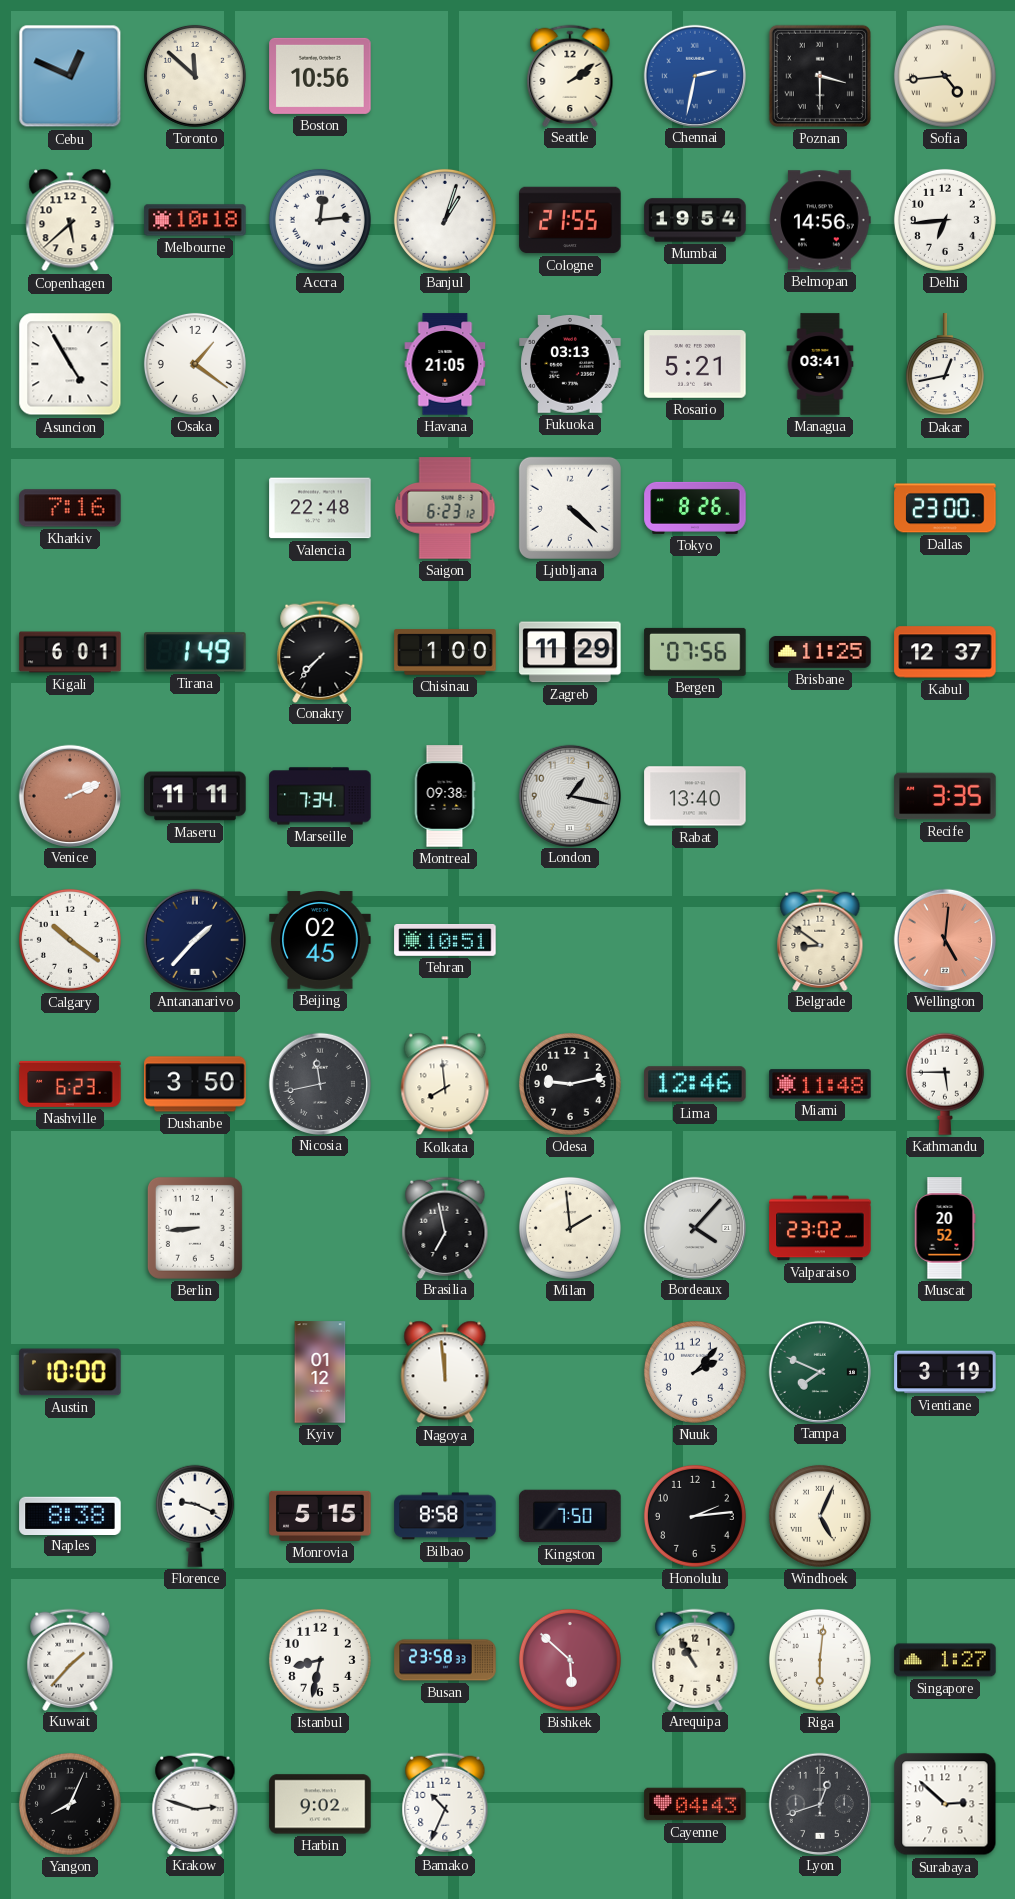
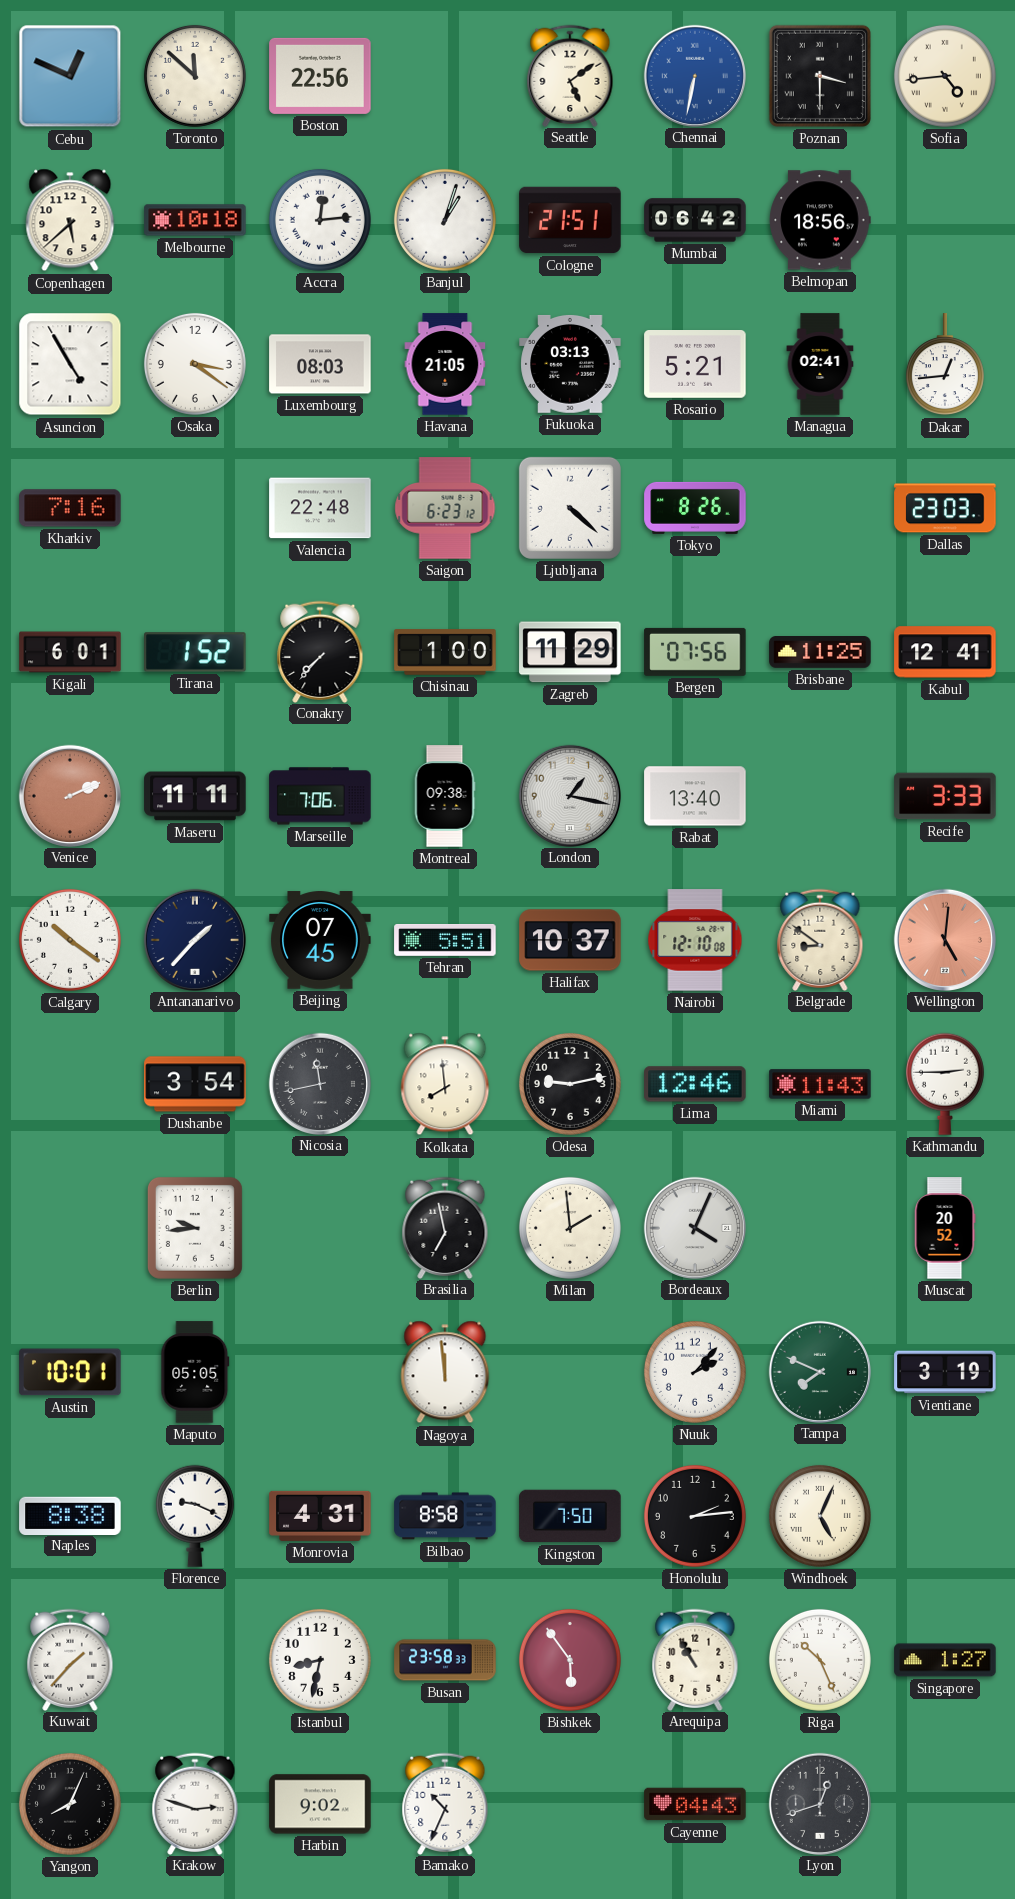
Boston: 10:56 -> 22:56
Seattle: 2:09 -> 5:09
Chennai: 2:32 -> 6:32
Cologne: 21:55 -> 21:51
Mumbai: 19:54 -> 06:42
Belmopan: 14:56 -> 18:56
Delhi: 6:44 -> none
Osaka: 1:21 -> 3:21
Luxembourg: none -> 08:03
Managua: 03:41 -> 02:41
Dakar: 12:43 -> 12:44
Dallas: 23:00 -> 23:03
Tirana: 1:49 -> 1:52
Kabul: 12:37 -> 12:41
Marseille: 7:34 -> 7:06
Recife: 3:35 -> 3:33
Beijing: 02:45 -> 07:45
Tehran: 10:51 -> 5:51
Halifax: none -> 10:37
Nairobi: none -> 12:10
Nashville: 6:23 -> none
Dushanbe: 3:50 -> 3:54
Miami: 11:48 -> 11:43
Kathmandu: 5:45 -> 2:45
Berlin: 8:44 -> 9:44
Bordeaux: 4:07 -> 4:04
Valparaiso: 23:02 -> none
Austin: 10:00 -> 10:01
Maputo: none -> 05:05
Kyiv: 01:12 -> none
Monrovia: 5:15 -> 4:31
Bishkek: 5:52 -> 5:54
Riga: 6:01 -> 10:26
Surabaya: 2:52 -> none
